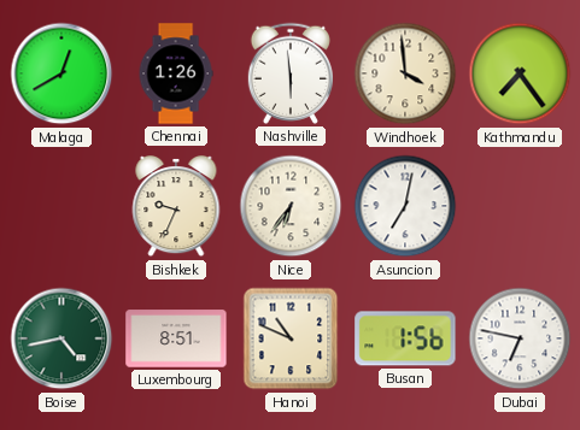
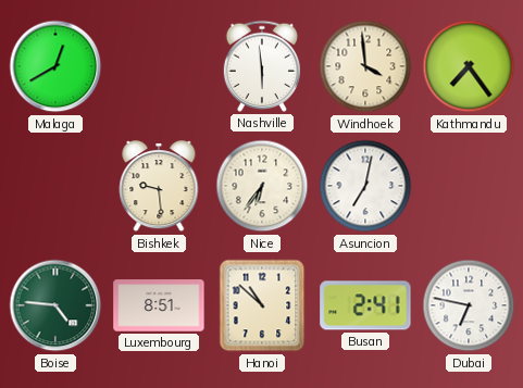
Chennai: 1:26 -> none
Bishkek: 9:34 -> 9:29
Boise: 4:43 -> 4:46
Hanoi: 10:49 -> 10:52
Busan: 1:56 -> 2:41
